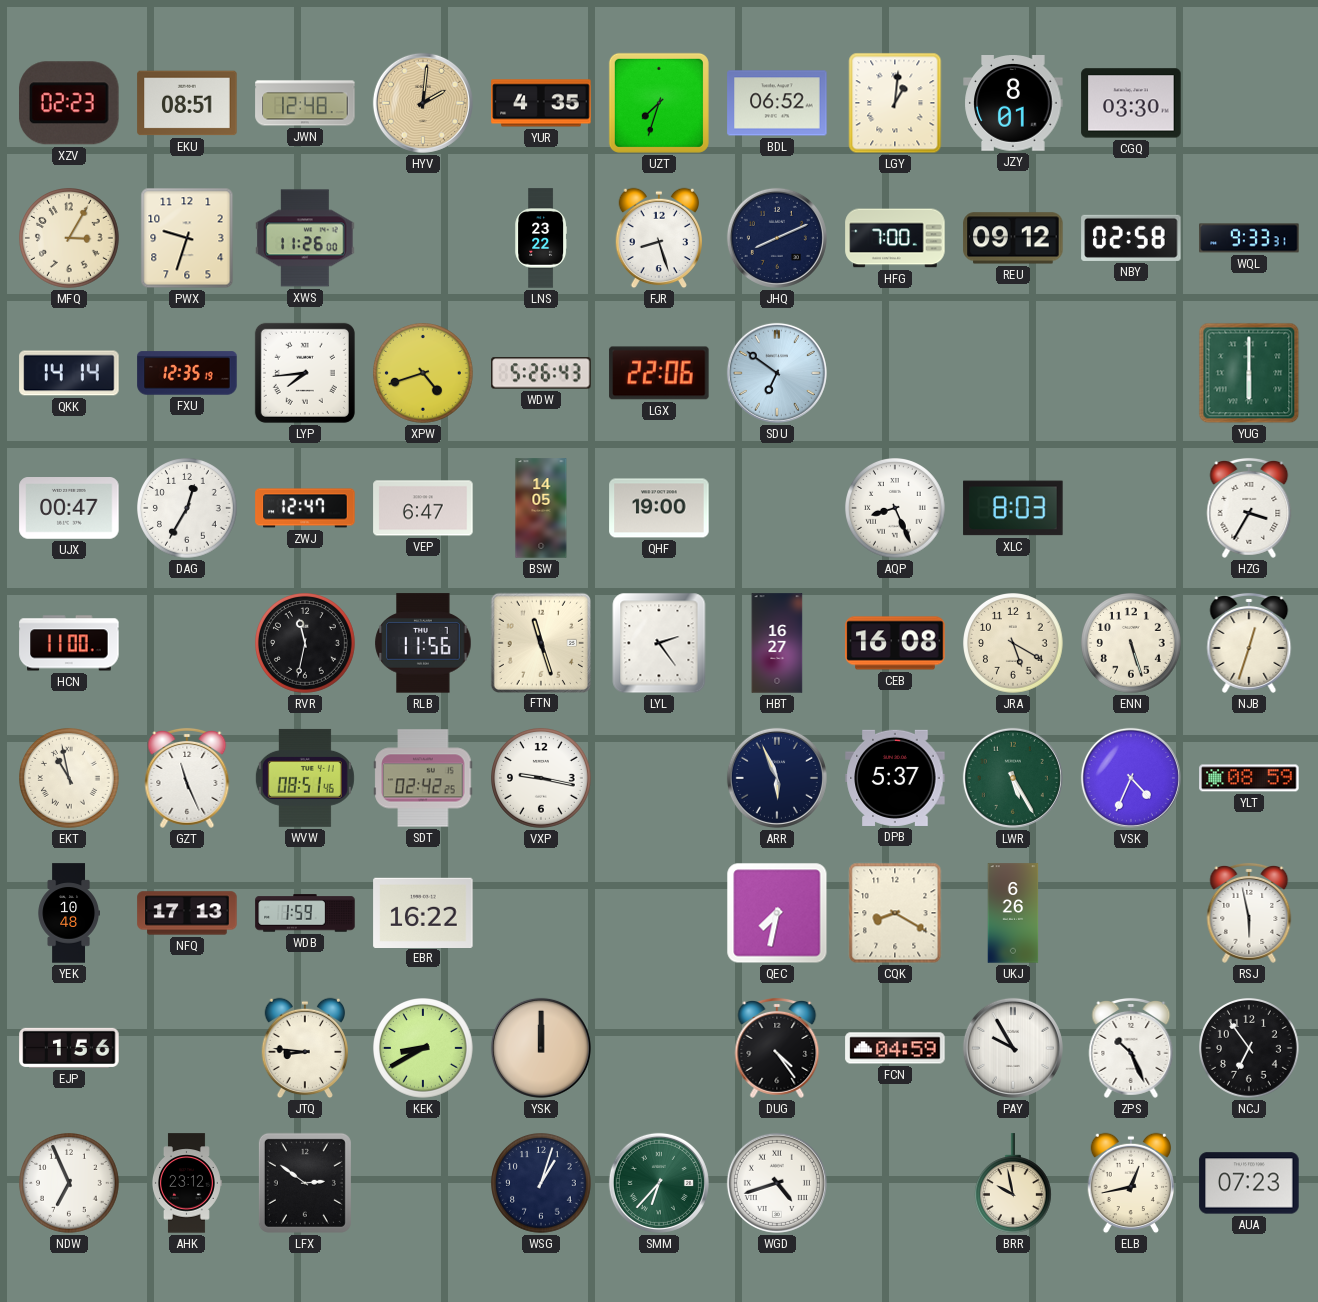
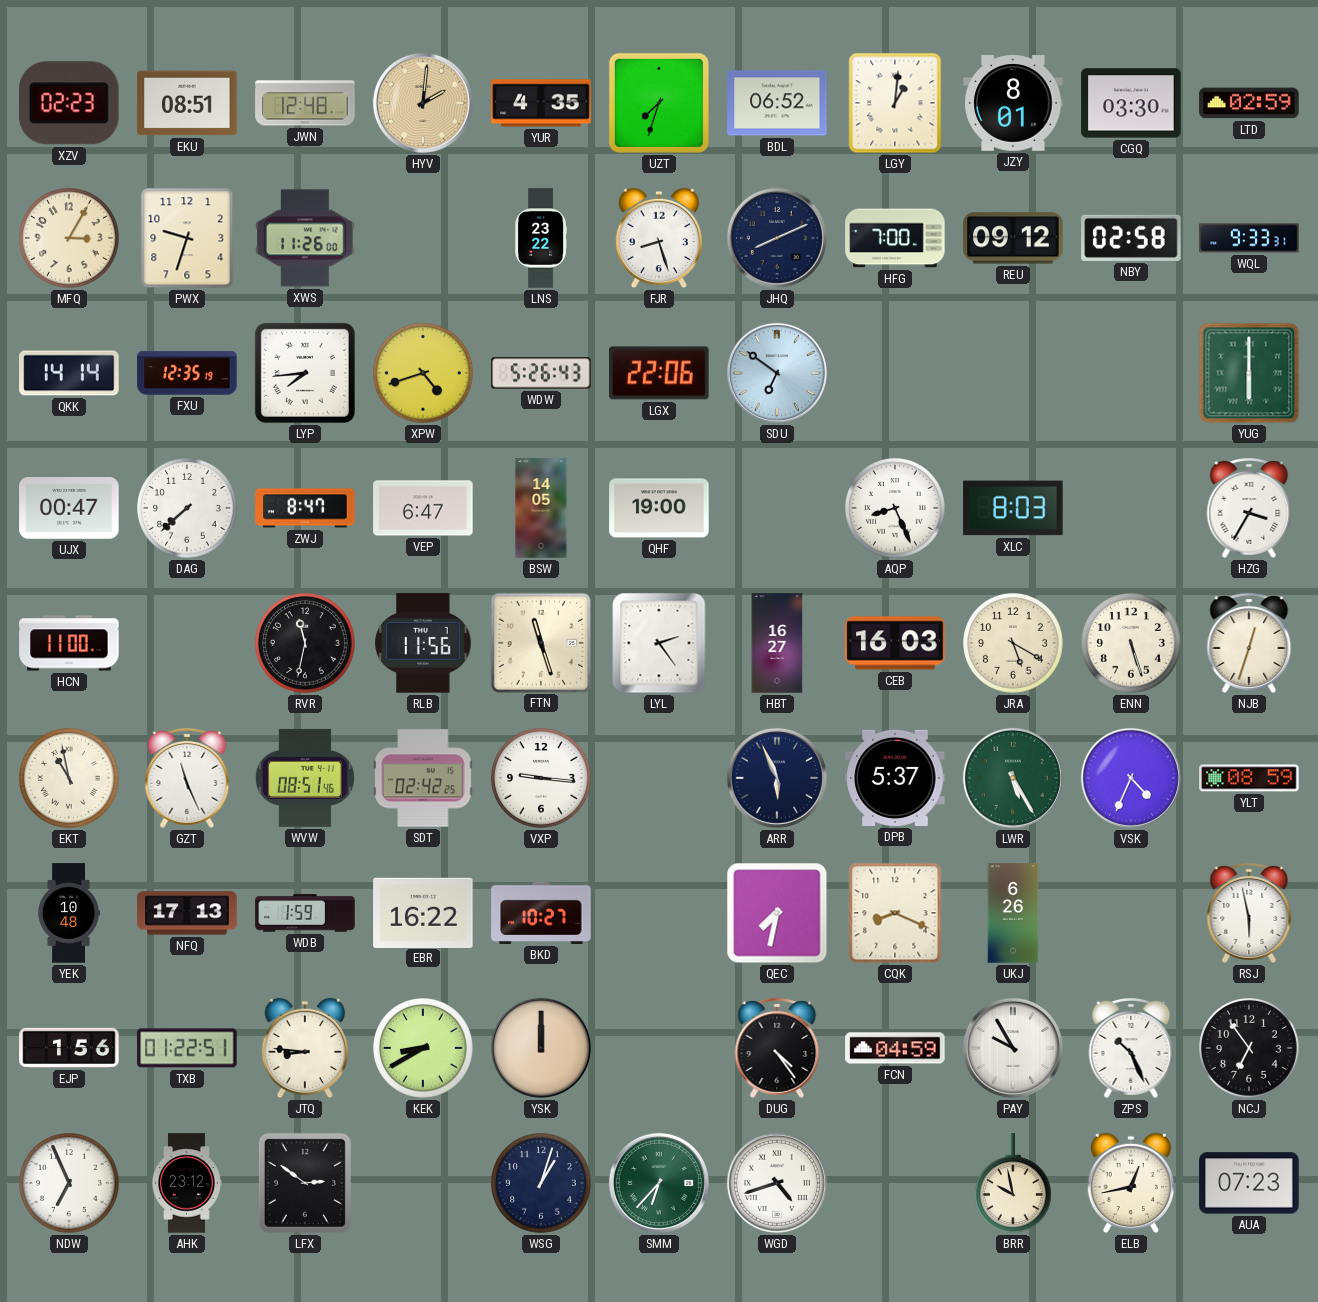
LTD: none -> 02:59
DAG: 12:35 -> 7:38
ZWJ: 12:47 -> 8:47
CEB: 16:08 -> 16:03
VXP: 9:17 -> 9:16
BKD: none -> 10:27
CQK: 8:20 -> 8:19
TXB: none -> 01:22
